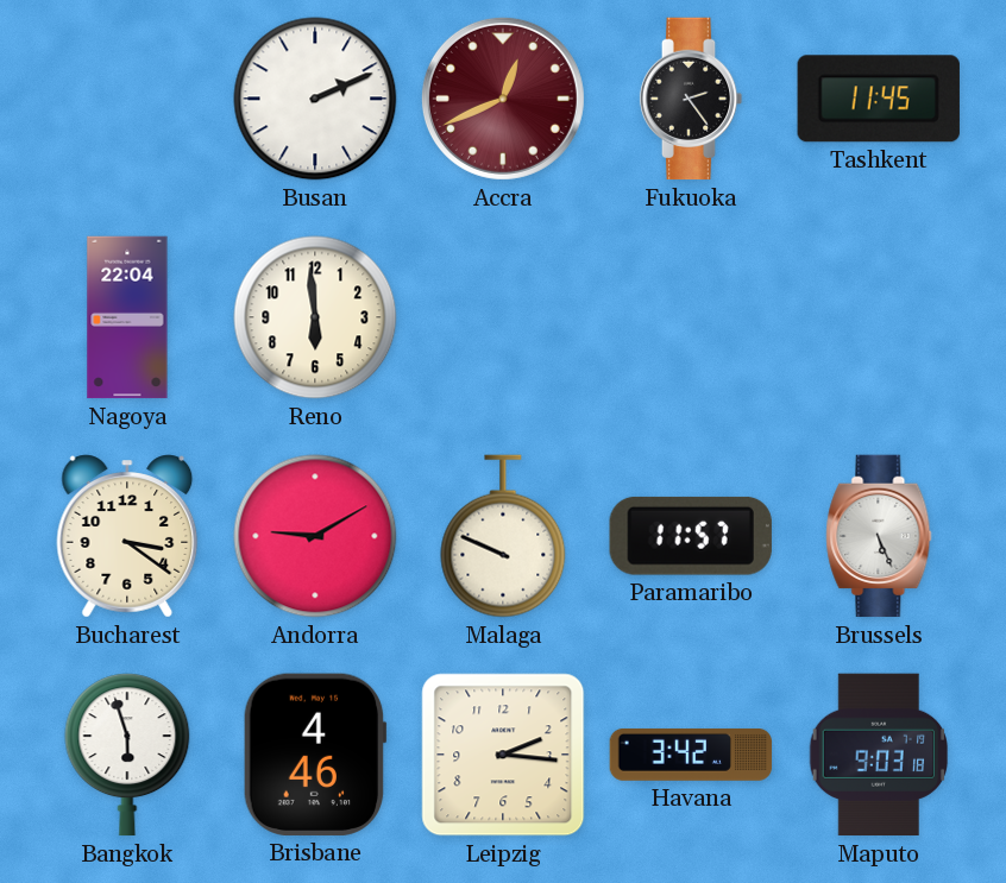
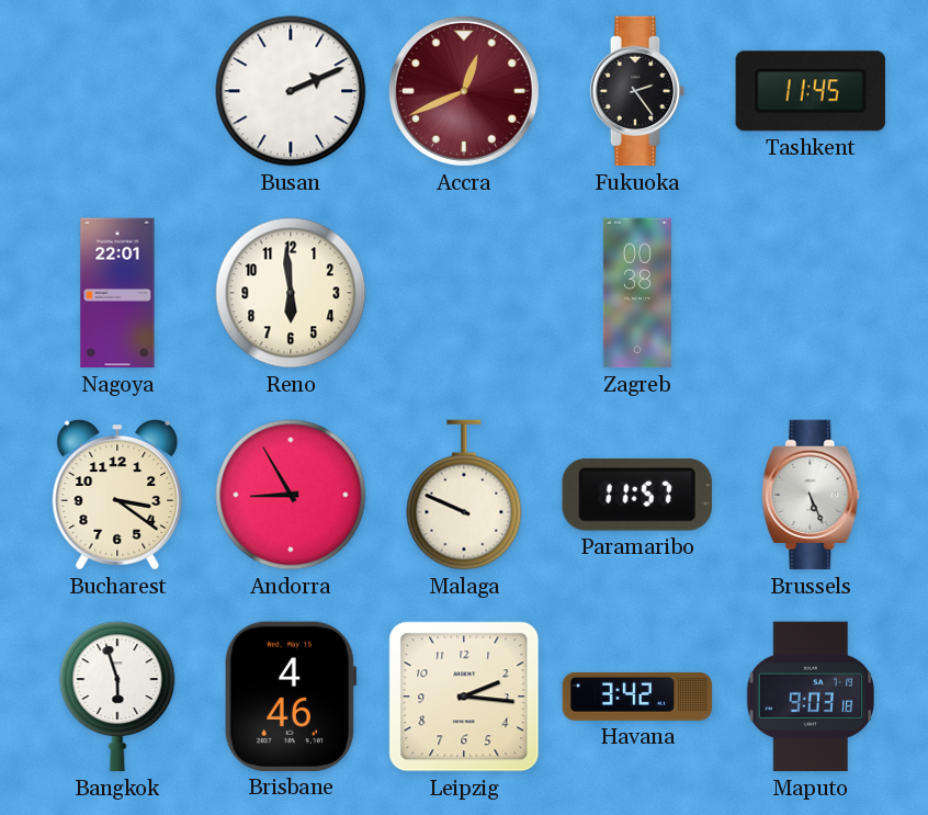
Nagoya: 22:04 -> 22:01
Zagreb: none -> 00:38
Andorra: 9:10 -> 8:55
